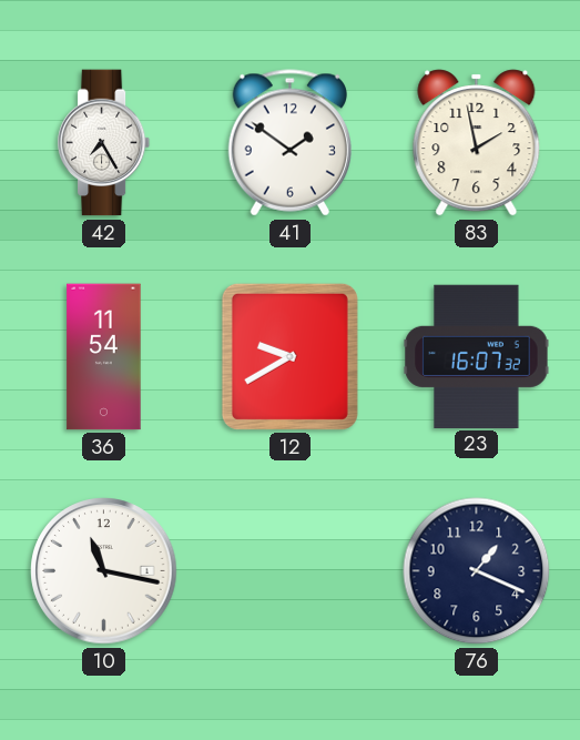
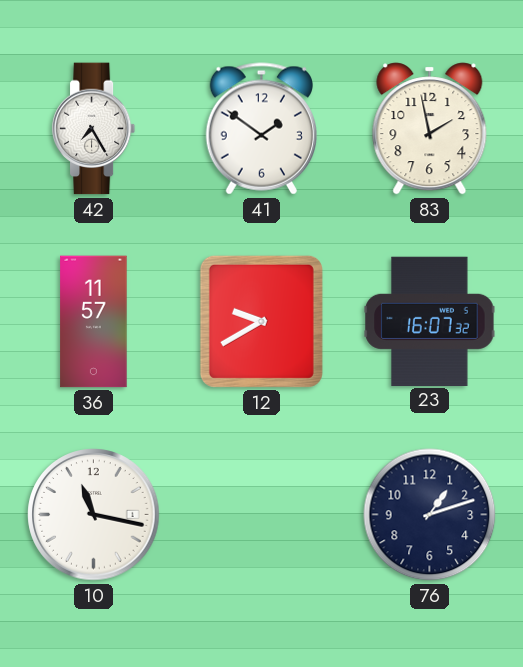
36: 11:54 -> 11:57
76: 1:19 -> 1:12
